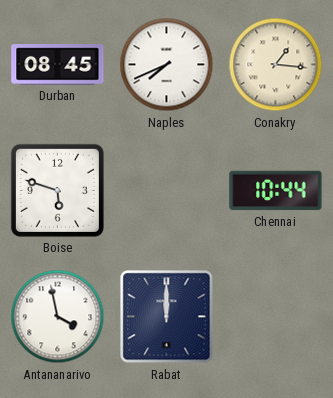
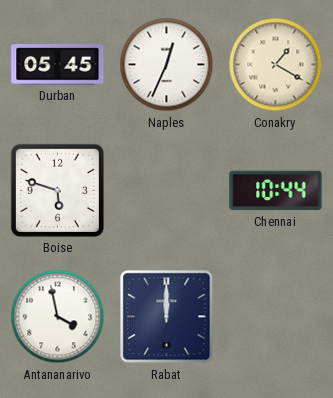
Durban: 08:45 -> 05:45
Naples: 7:41 -> 12:34
Conakry: 1:16 -> 1:20
